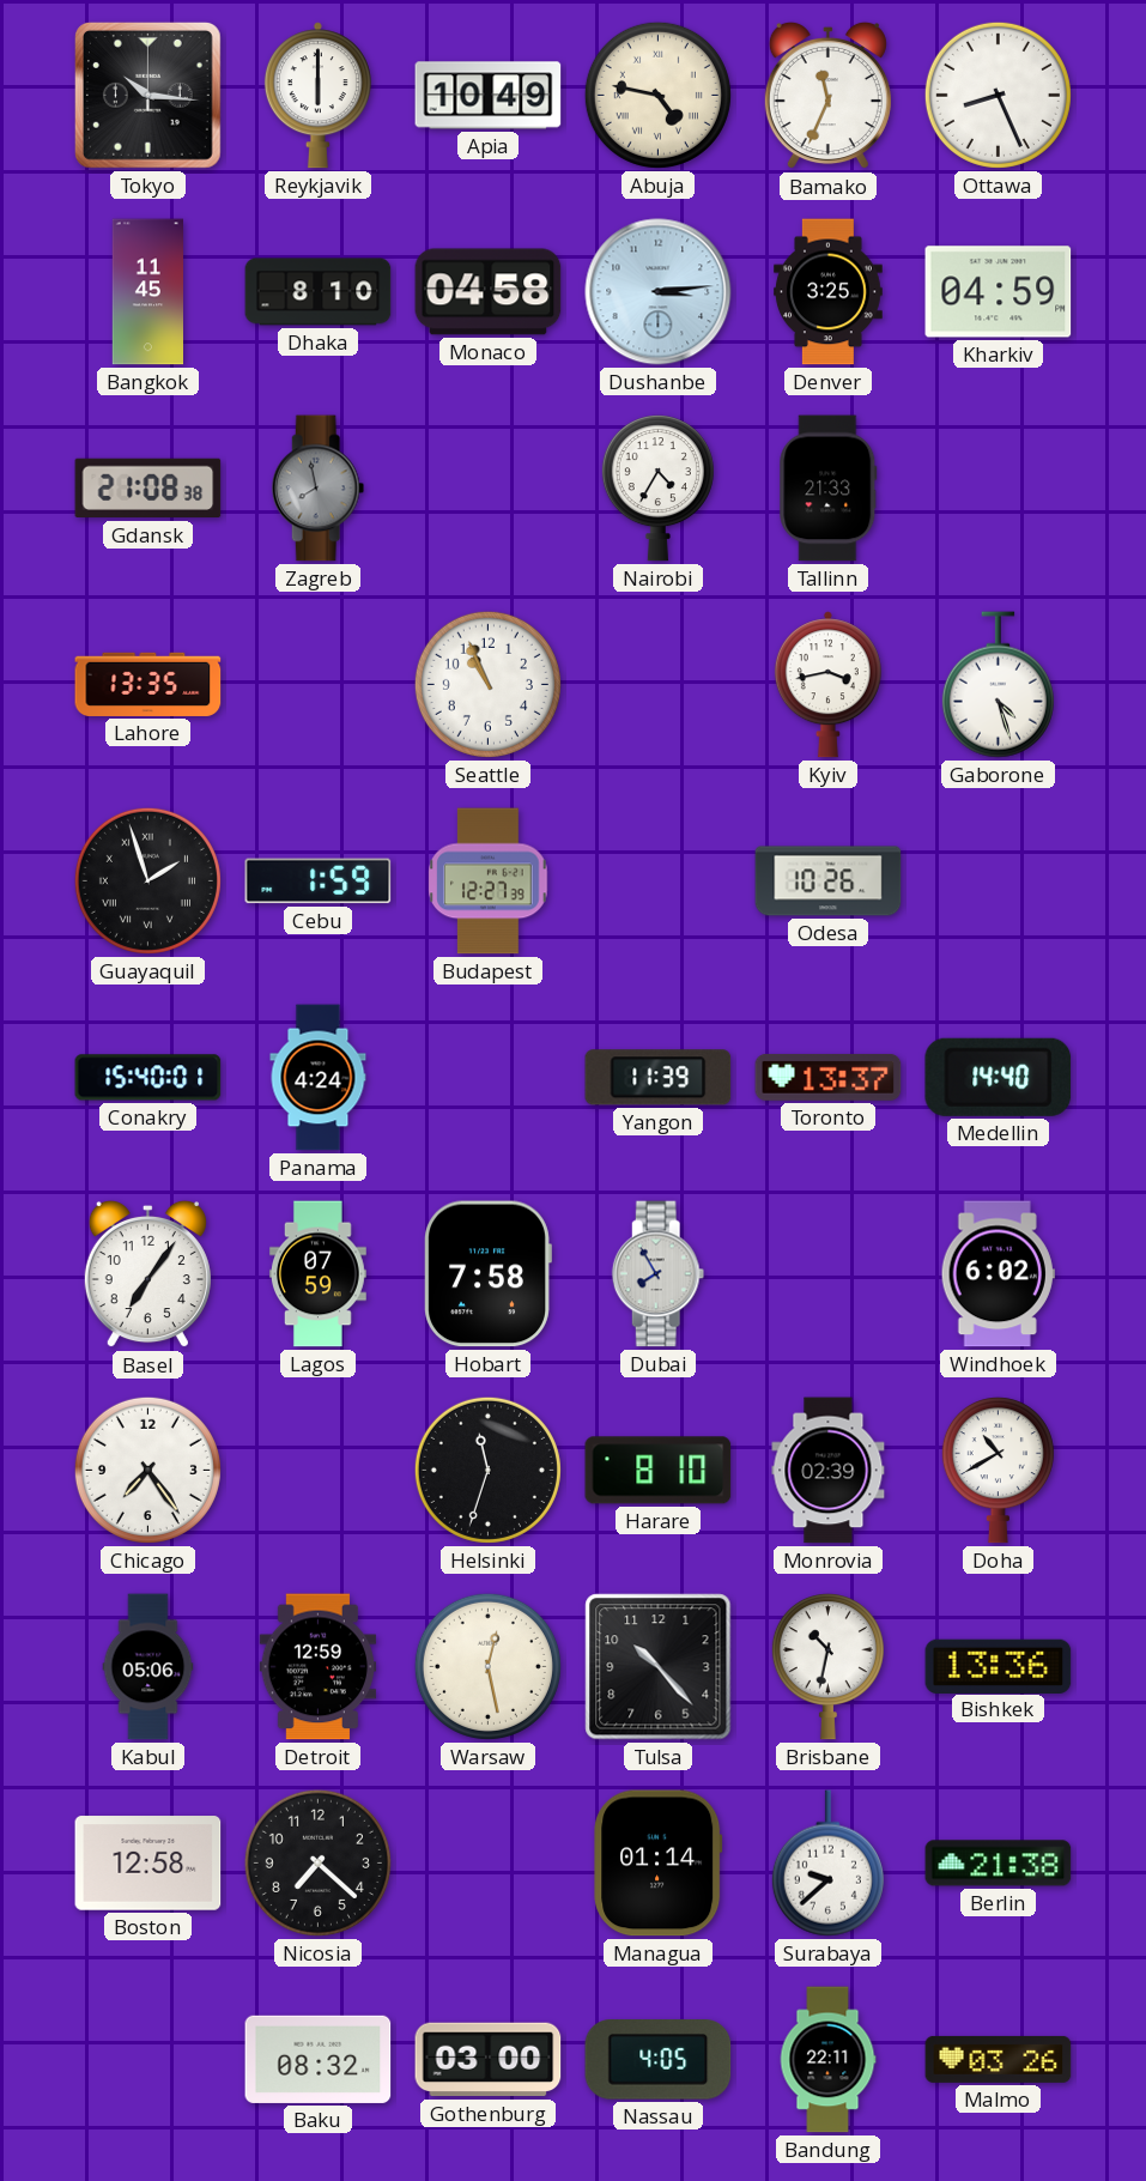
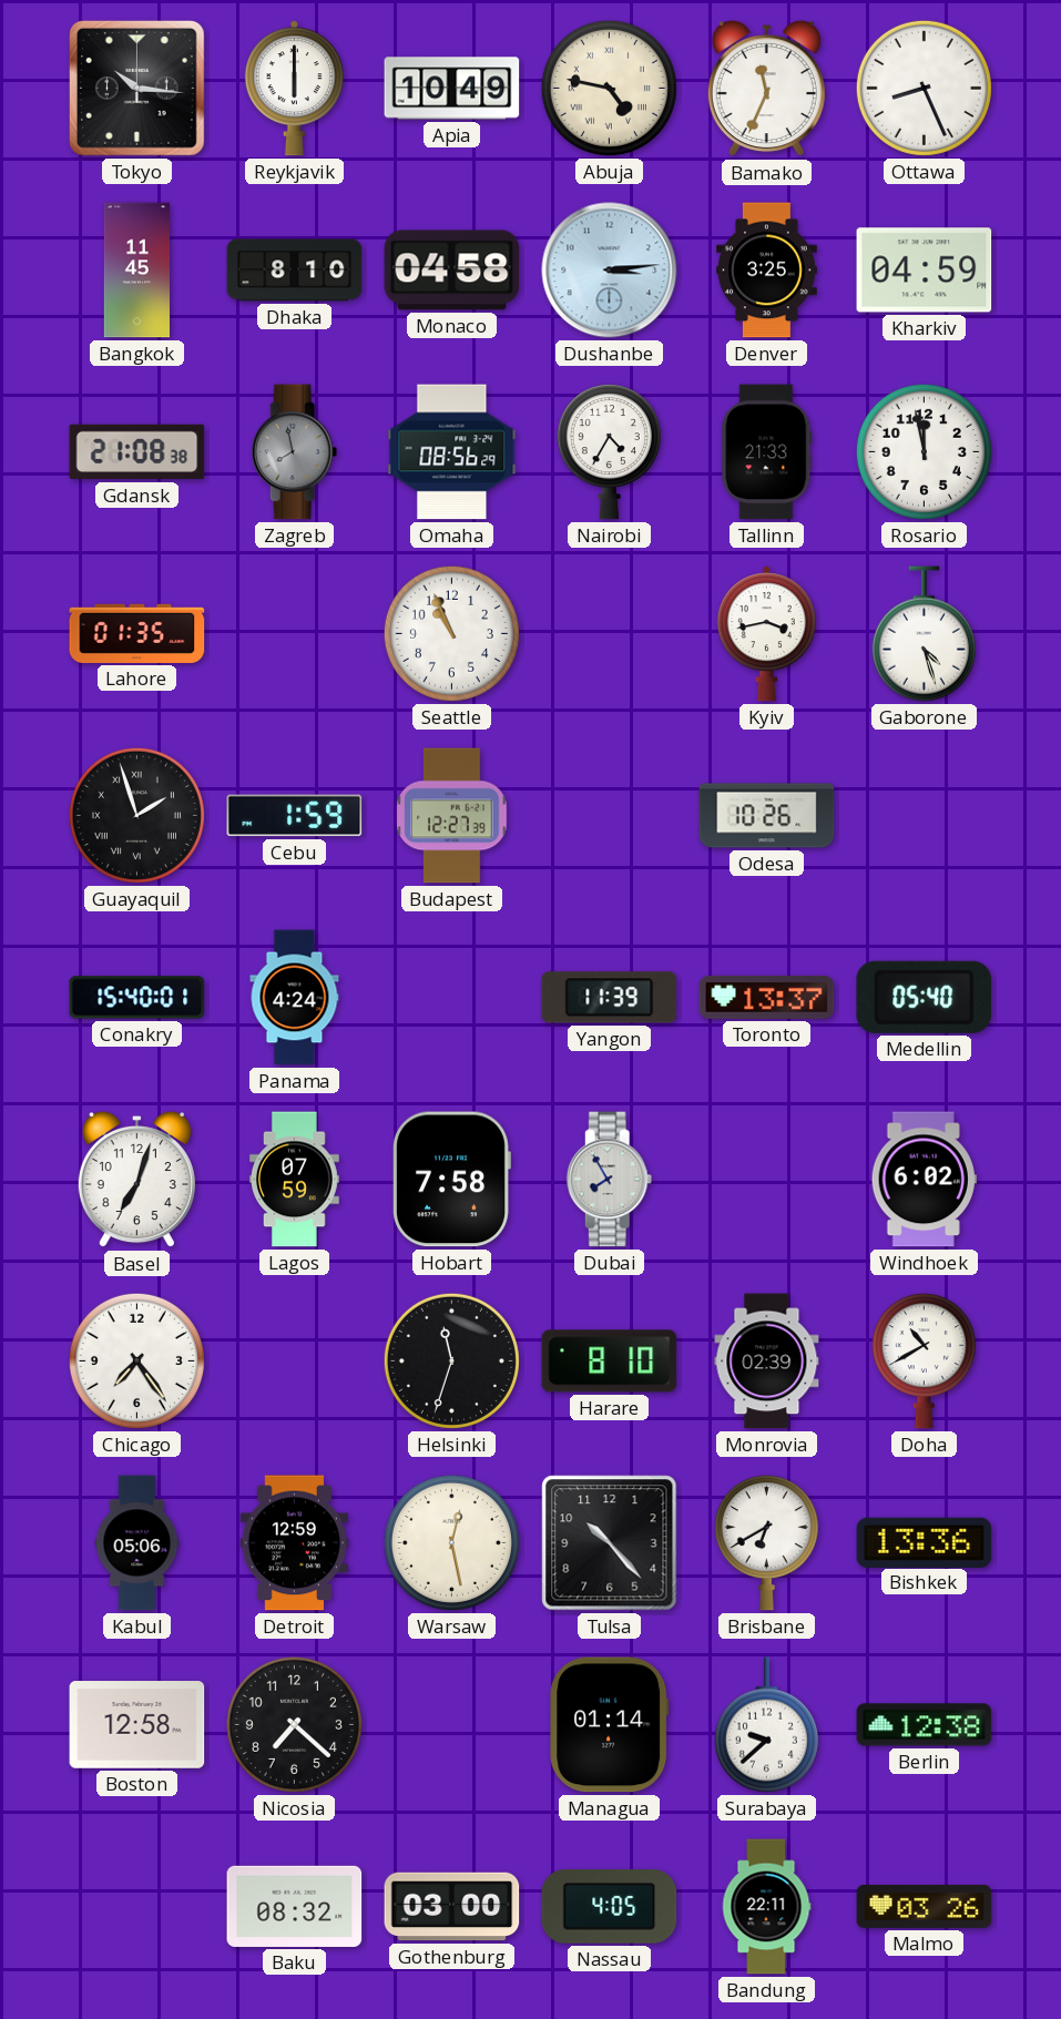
Omaha: none -> 08:56
Rosario: none -> 11:58
Lahore: 13:35 -> 01:35
Medellin: 14:40 -> 05:40
Basel: 7:06 -> 7:03
Brisbane: 10:32 -> 6:40
Berlin: 21:38 -> 12:38
